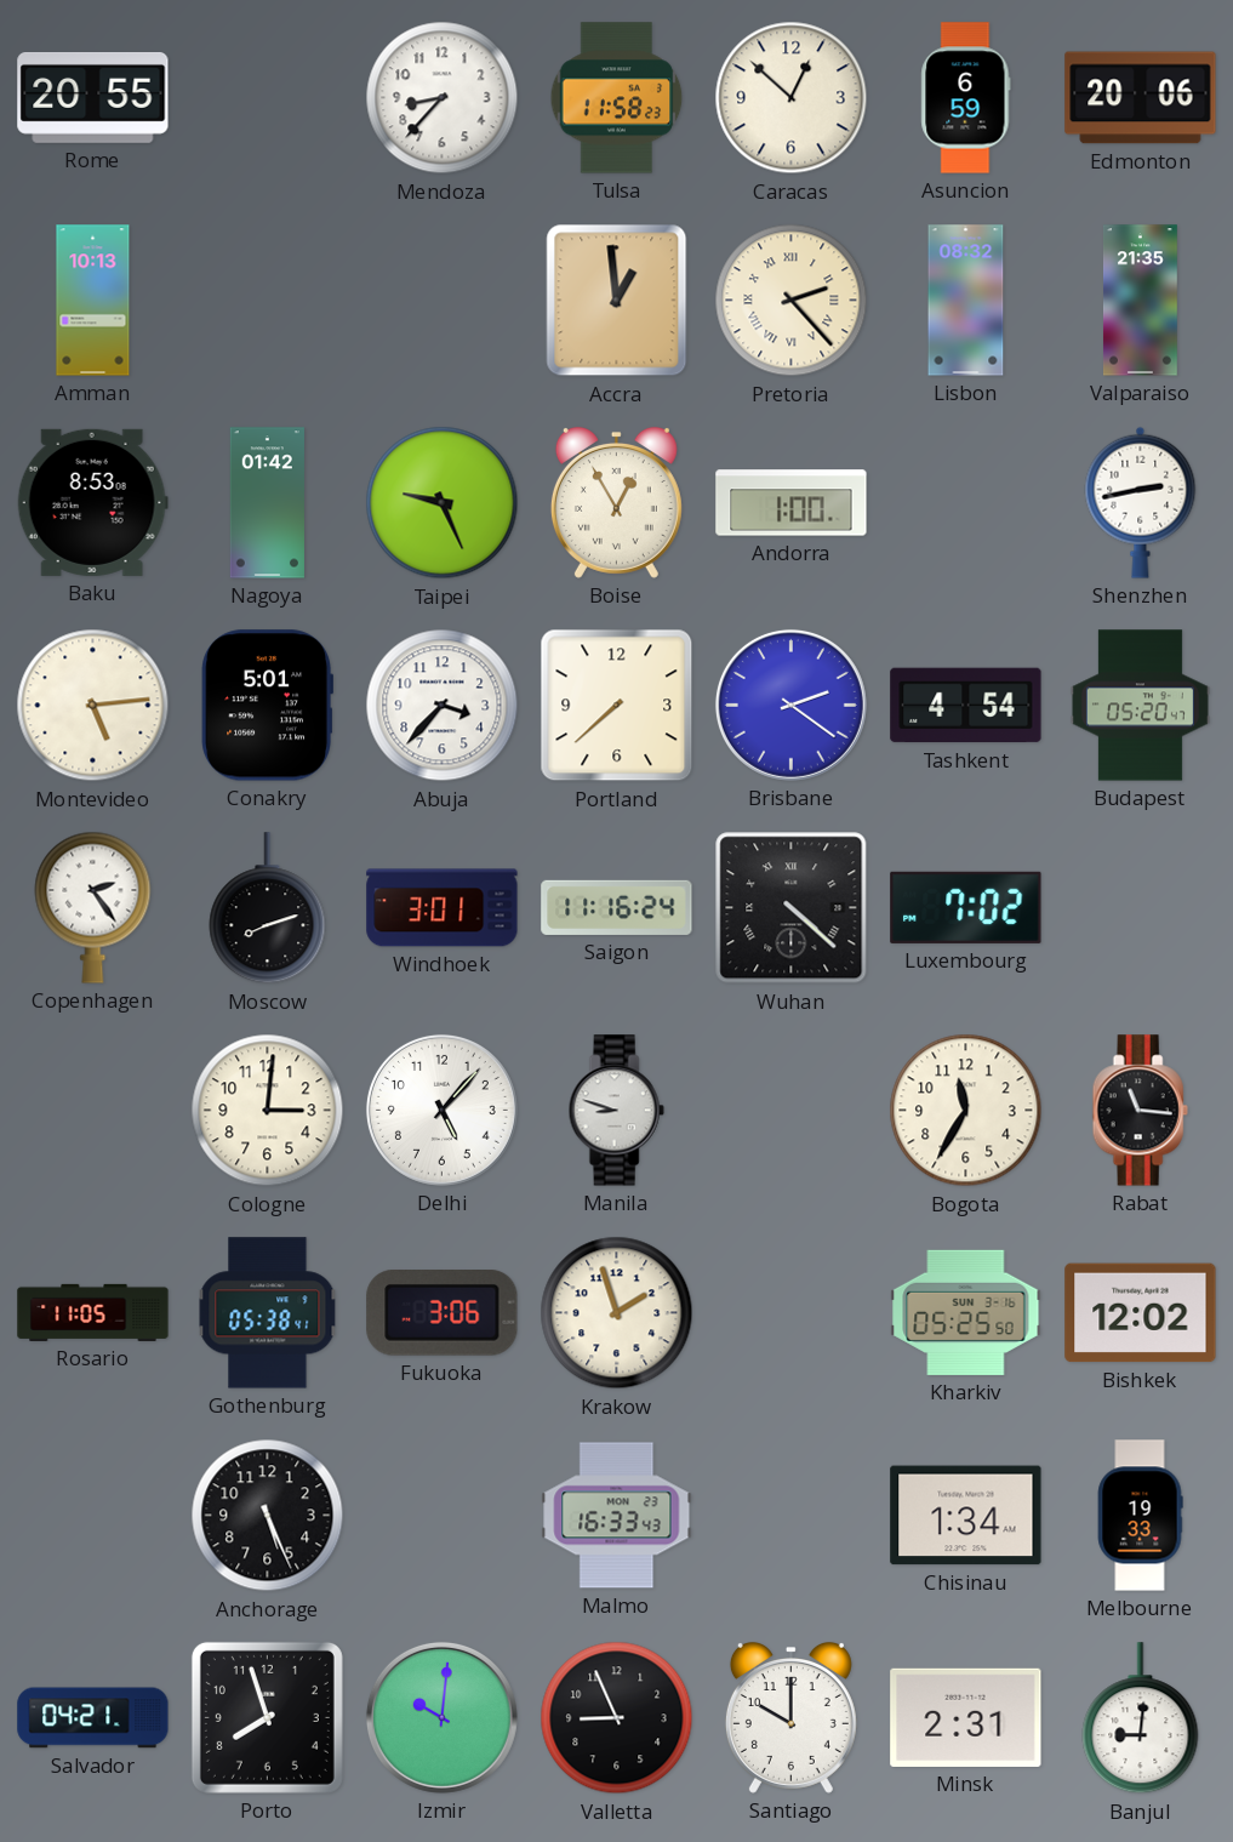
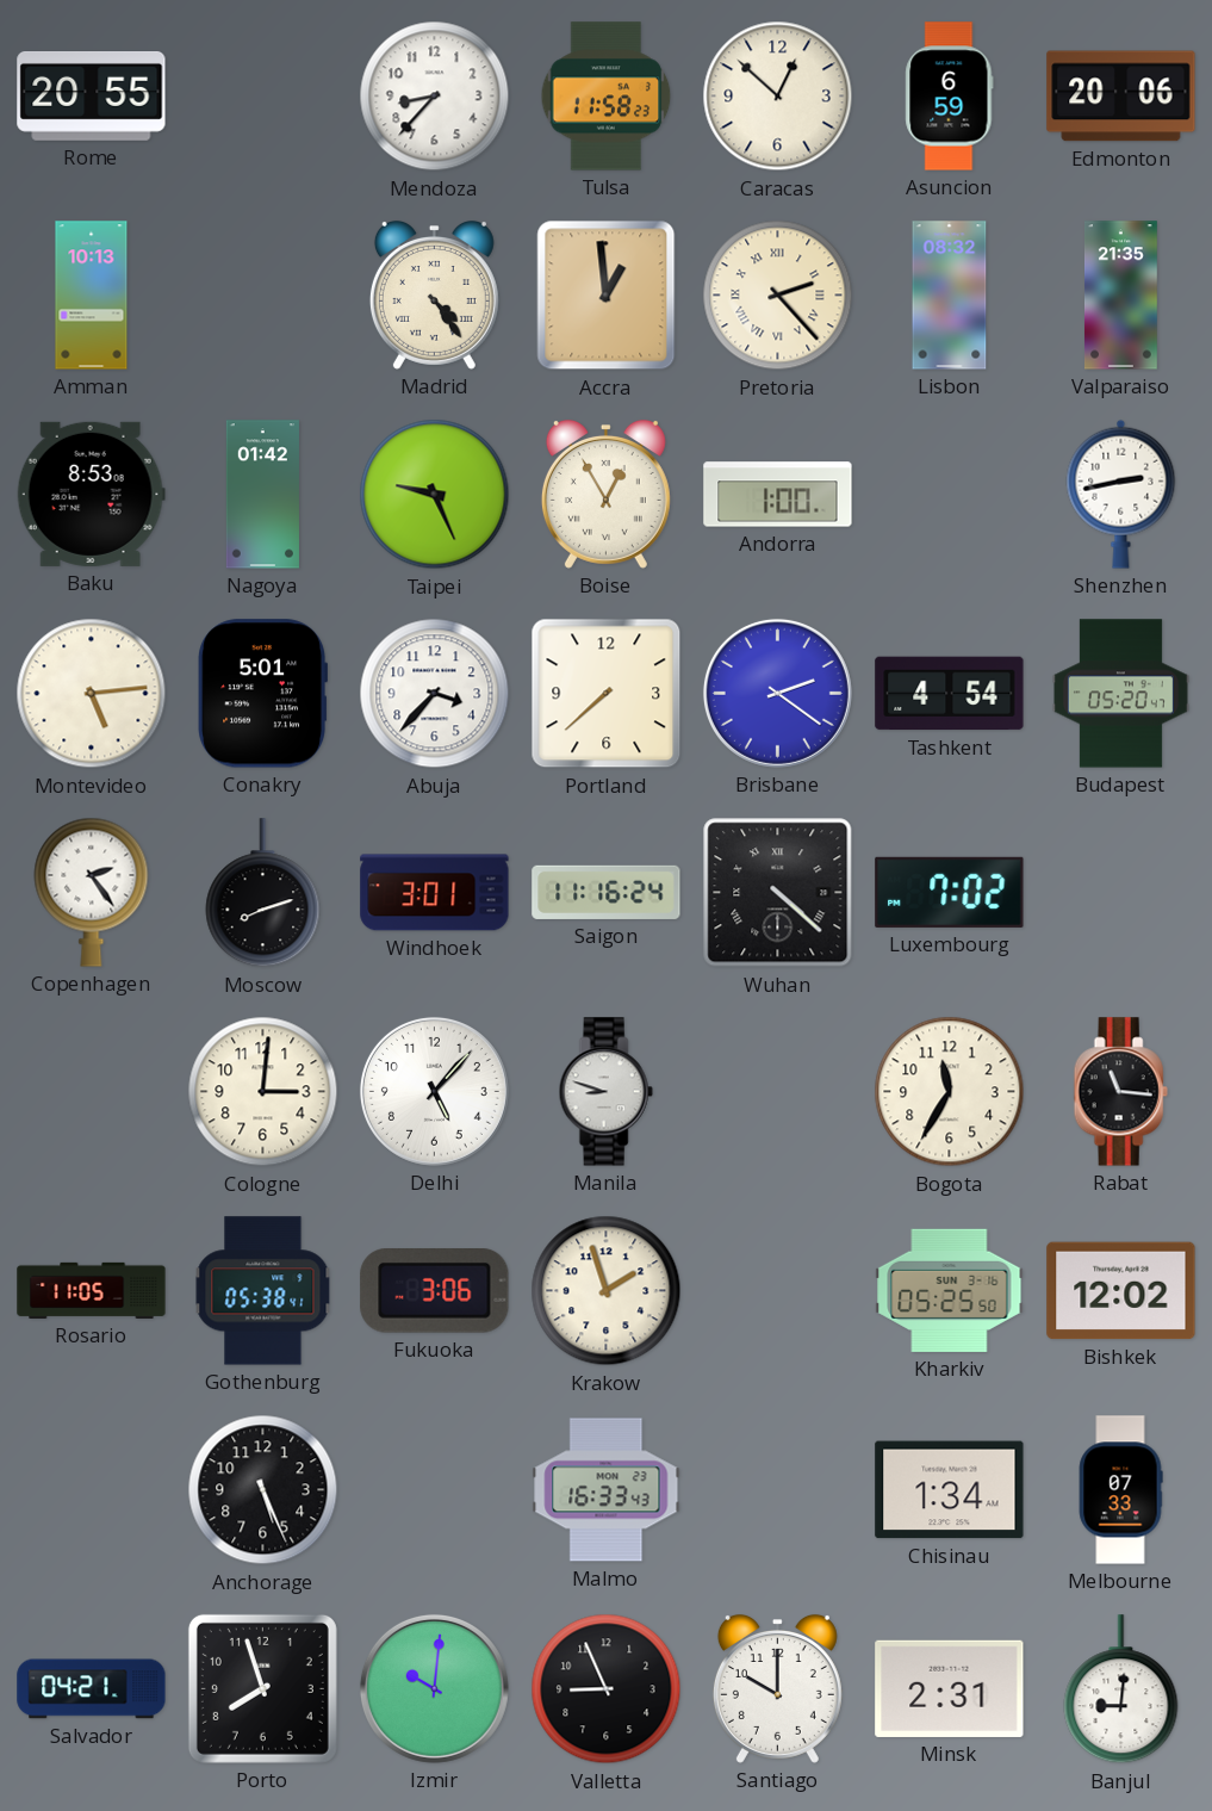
Madrid: none -> 4:24
Melbourne: 19:33 -> 07:33
